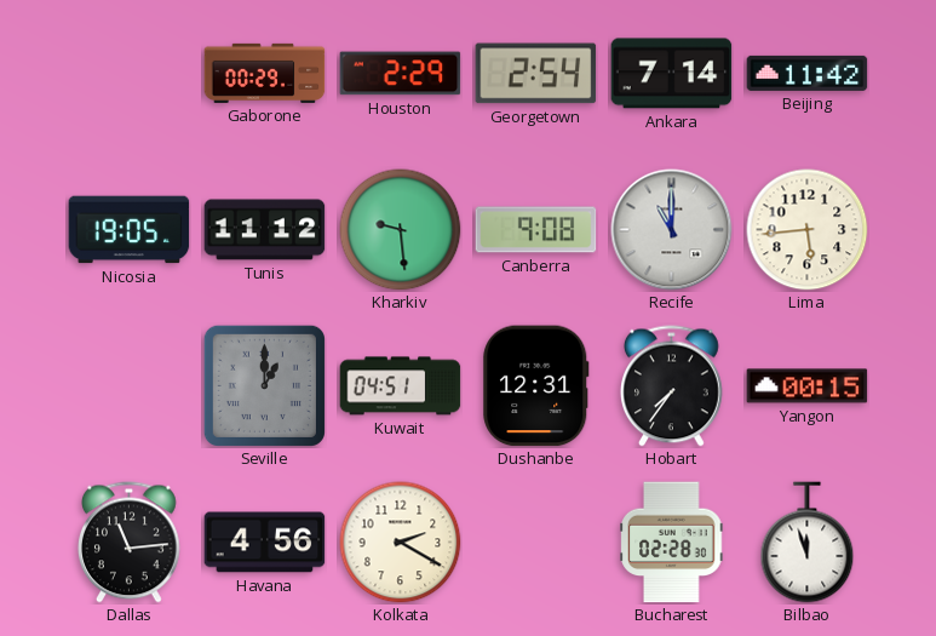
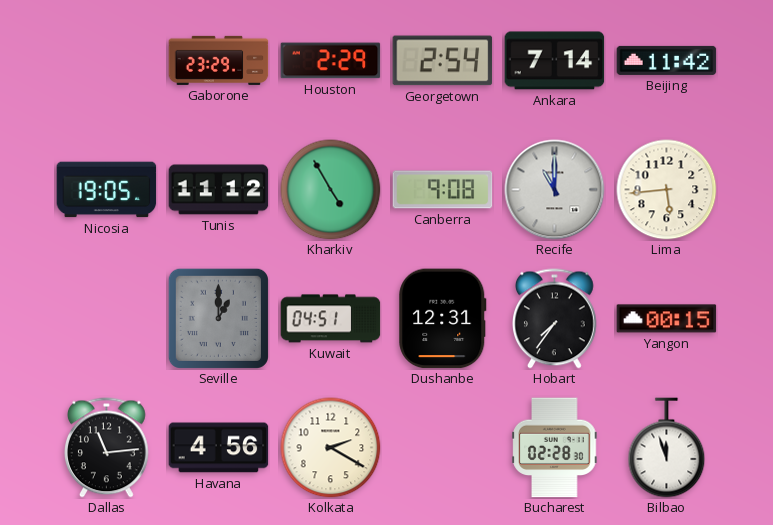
Gaborone: 00:29 -> 23:29
Kharkiv: 9:29 -> 4:55
